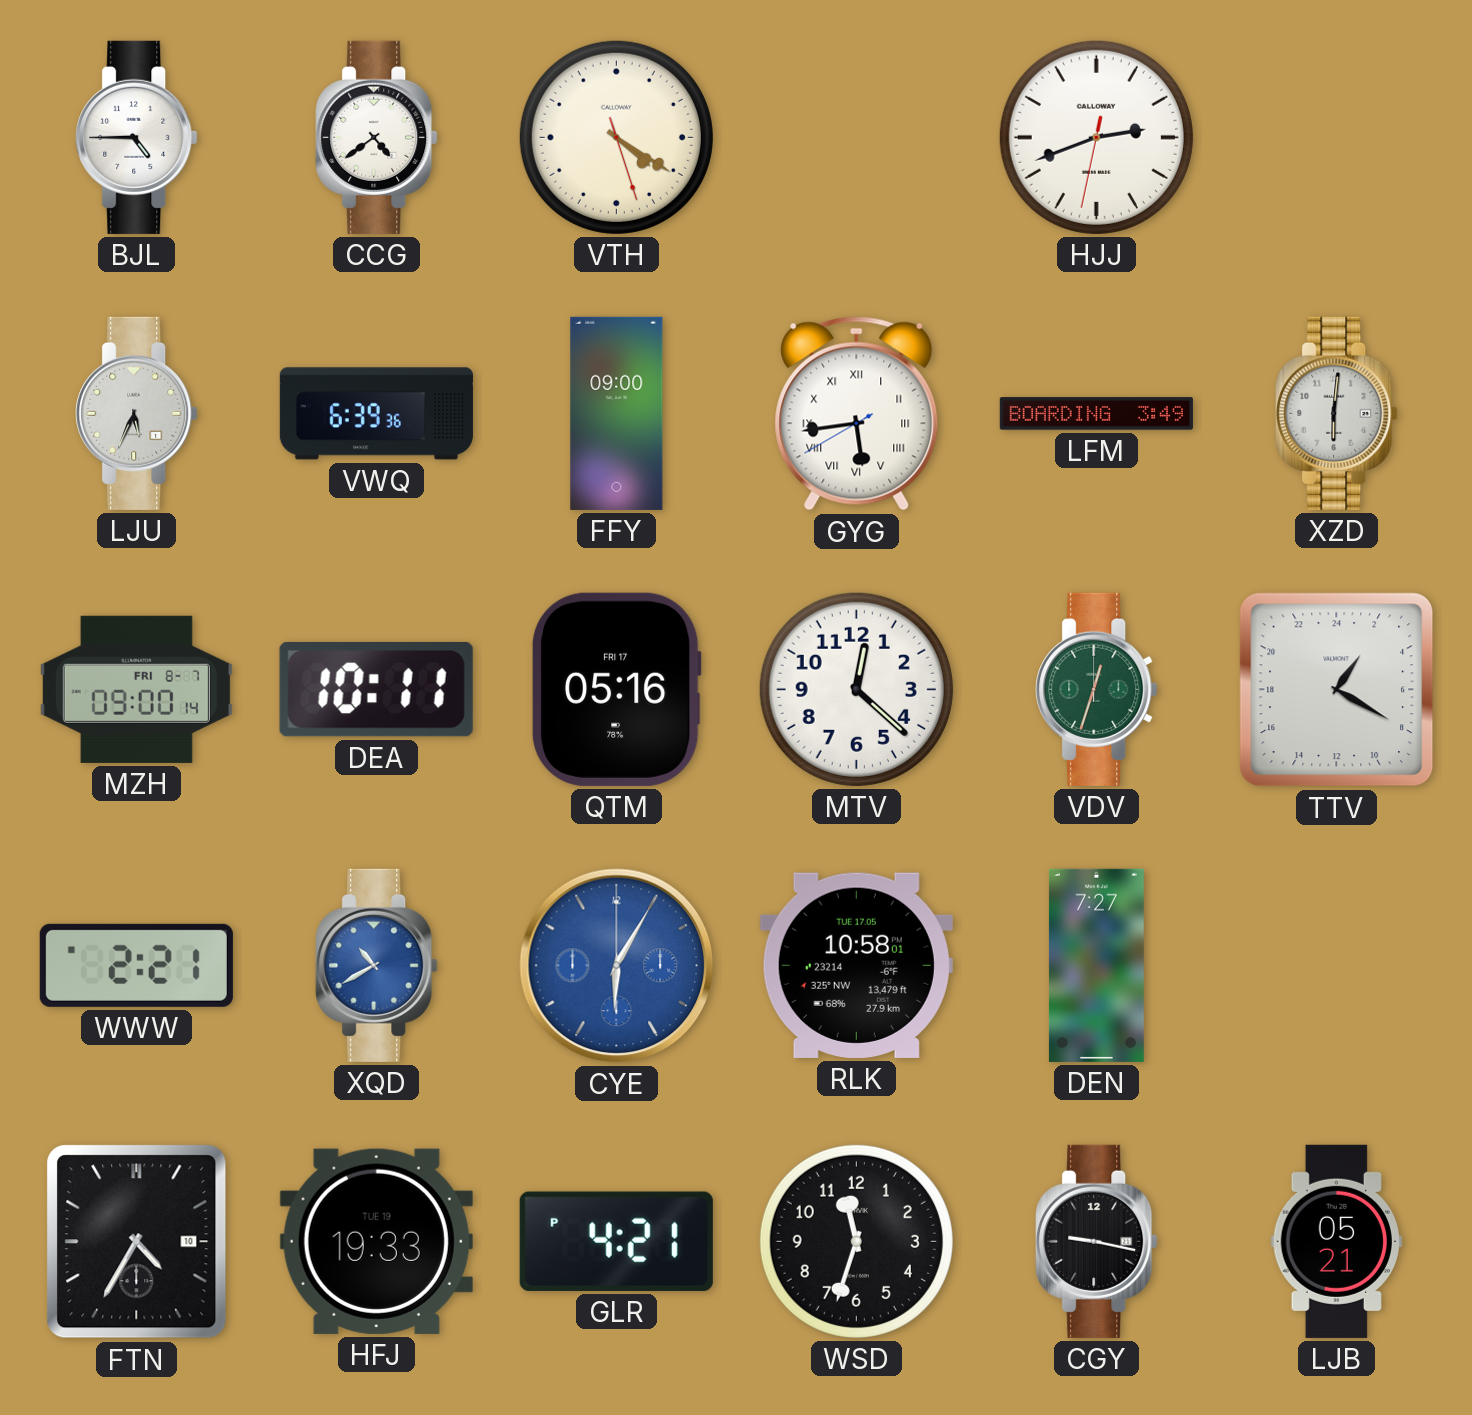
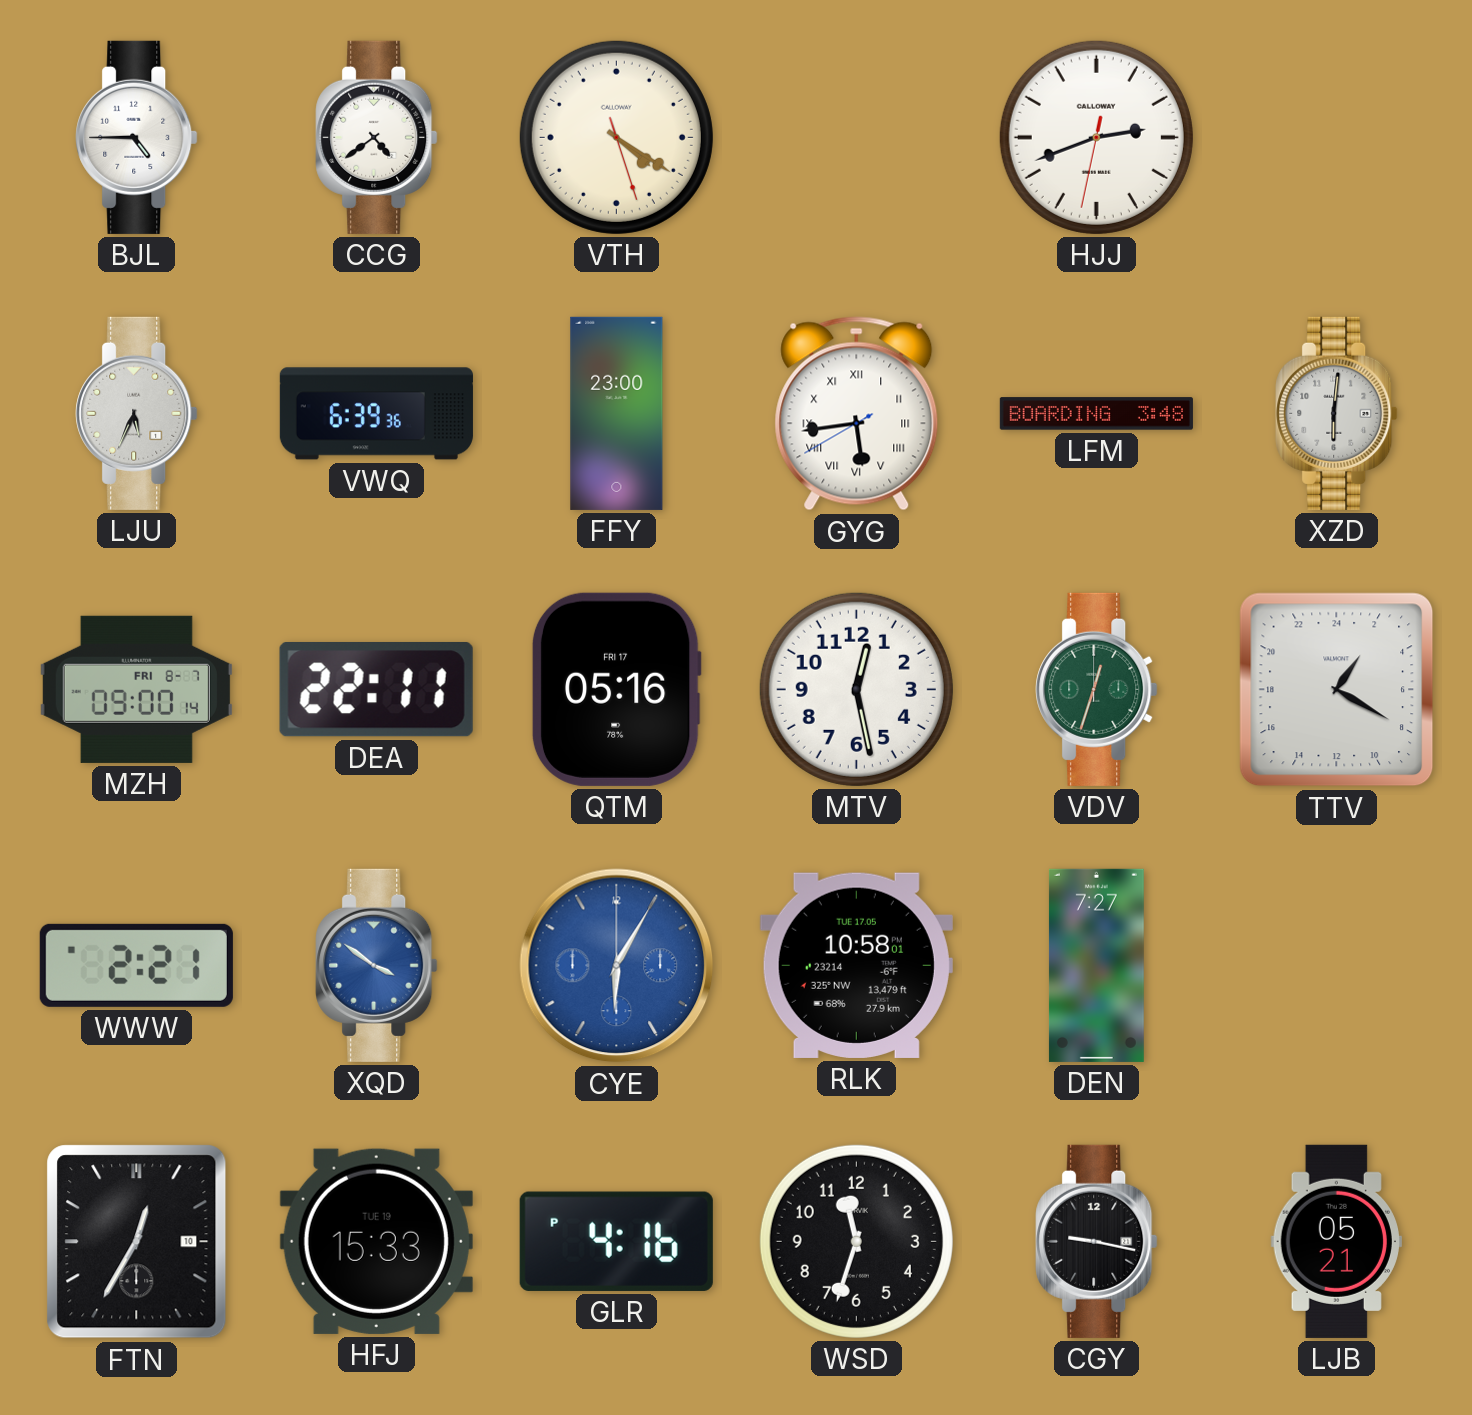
FFY: 09:00 -> 23:00
LFM: 3:49 -> 3:48
DEA: 10:11 -> 22:11
MTV: 12:22 -> 12:28
XQD: 10:40 -> 3:51
FTN: 4:35 -> 12:35
HFJ: 19:33 -> 15:33
GLR: 4:21 -> 4:16
